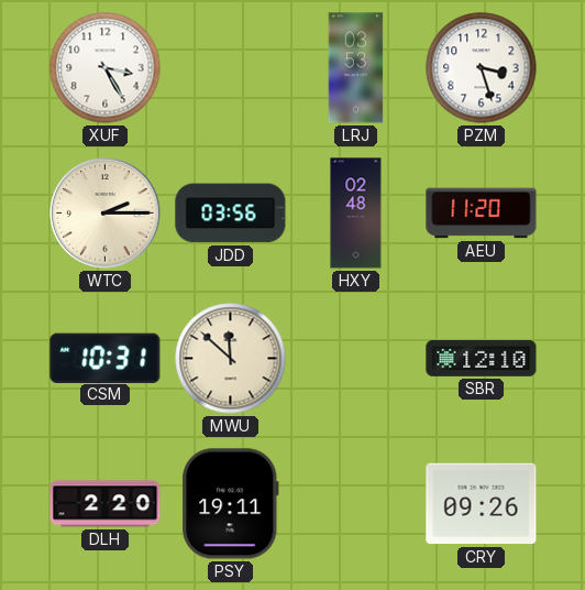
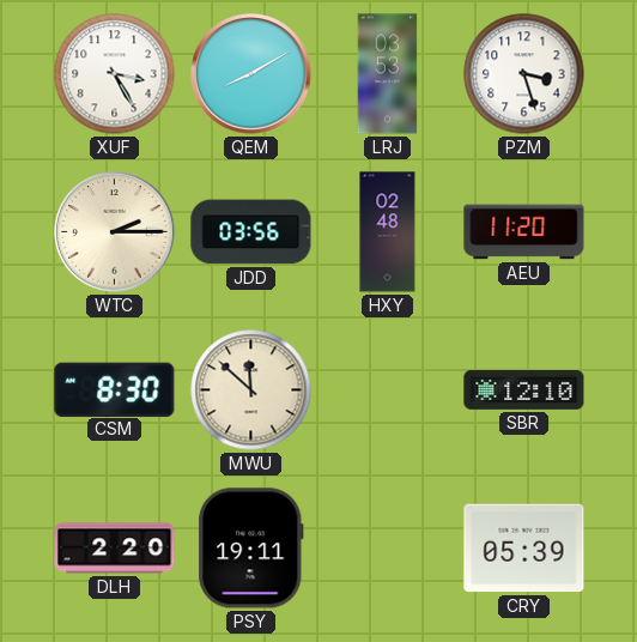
QEM: none -> 8:10
CSM: 10:31 -> 8:30
CRY: 09:26 -> 05:39
